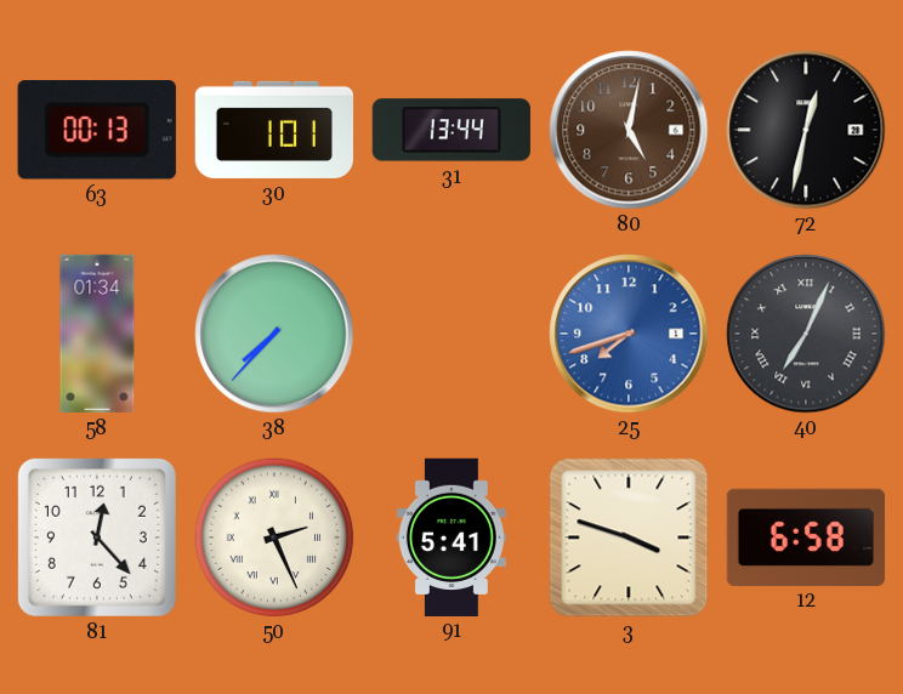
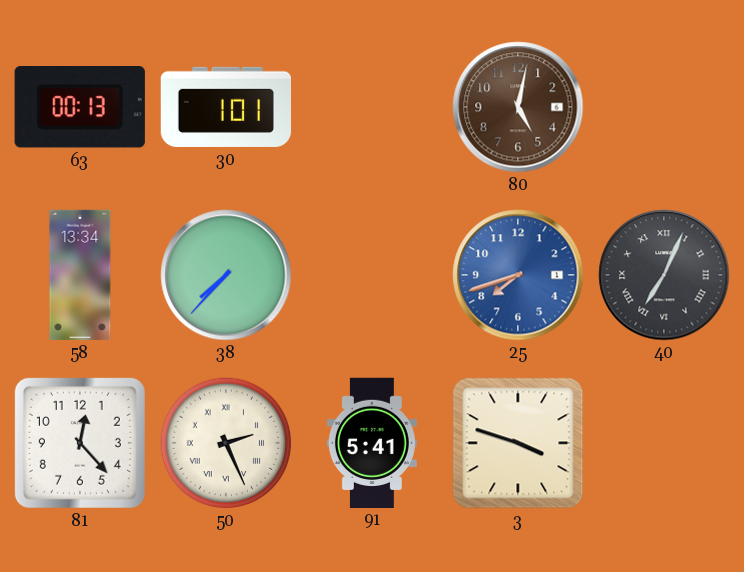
31: 13:44 -> none
72: 12:32 -> none
58: 01:34 -> 13:34
12: 6:58 -> none
